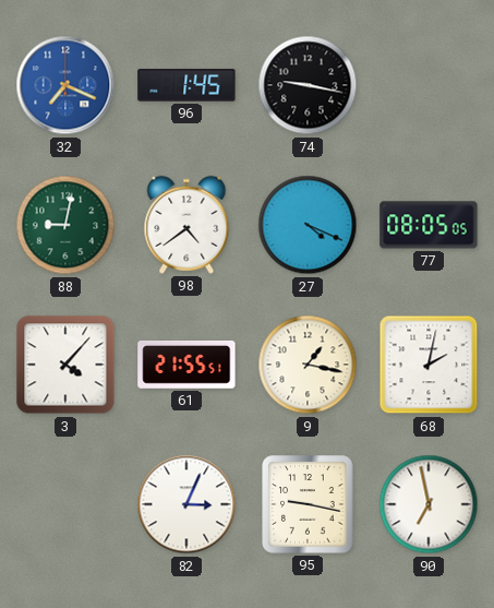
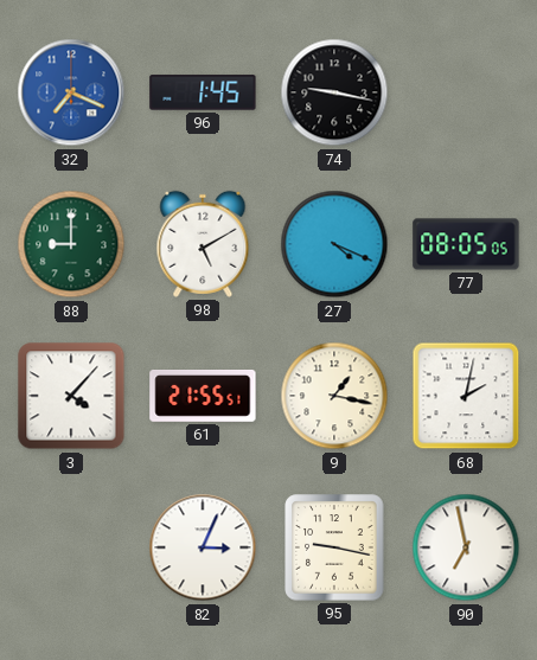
88: 9:02 -> 9:00
98: 4:39 -> 5:10
